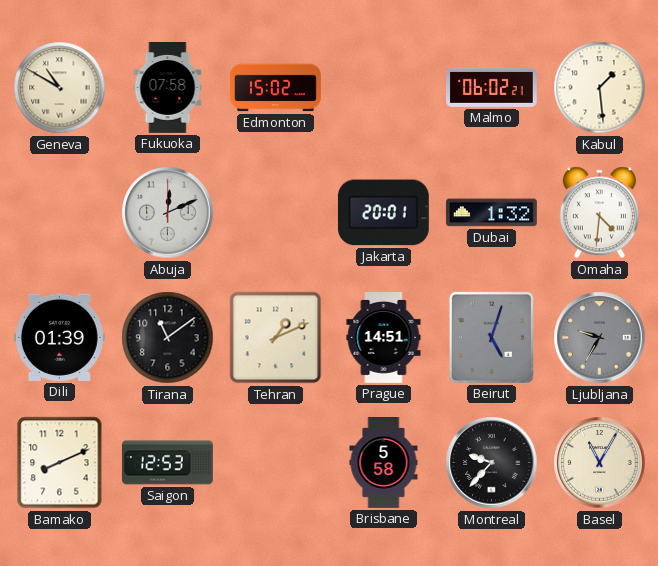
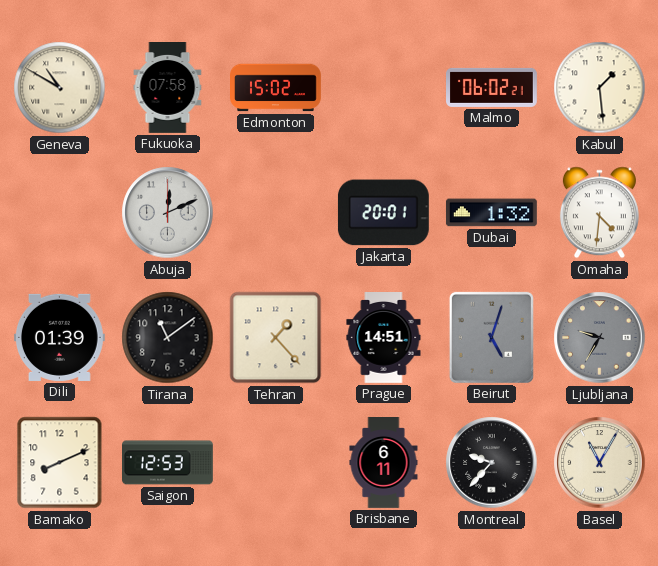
Tehran: 1:11 -> 1:23
Brisbane: 5:58 -> 6:11
